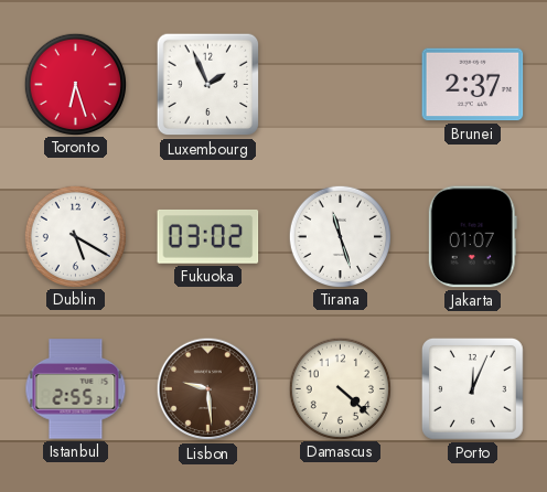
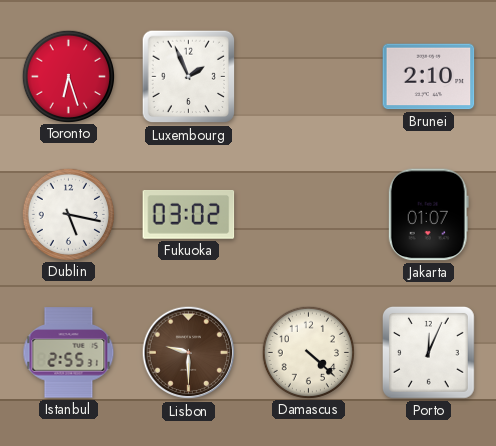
Brunei: 2:37 -> 2:10
Dublin: 5:20 -> 5:17
Tirana: 11:27 -> none
Lisbon: 9:29 -> 9:30
